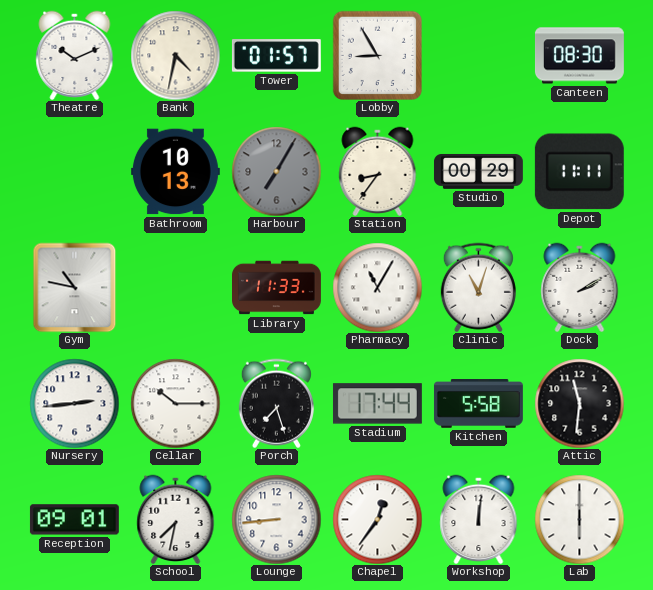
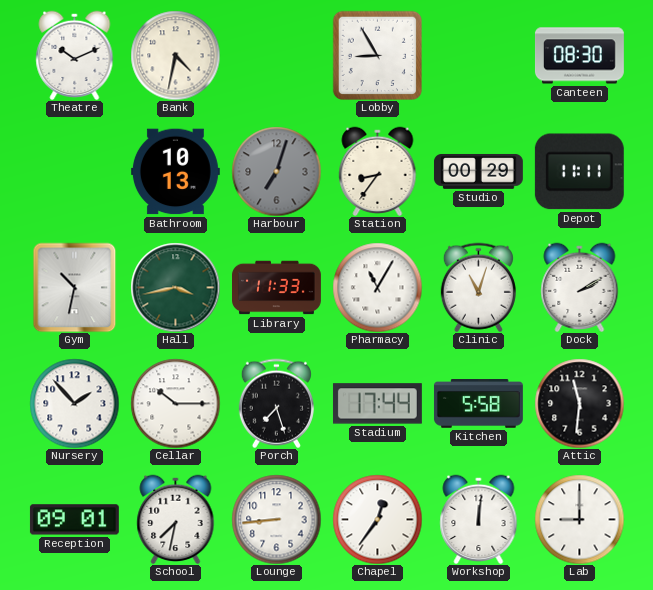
Tower: 01:57 -> none
Harbour: 7:05 -> 7:03
Gym: 10:47 -> 10:32
Hall: none -> 3:43
Nursery: 2:44 -> 1:53
Lab: 6:00 -> 9:00
